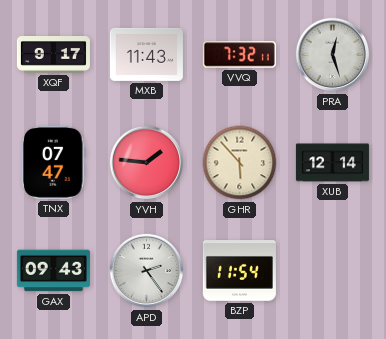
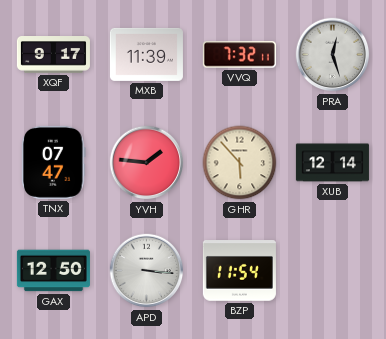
MXB: 11:43 -> 11:39
GAX: 09:43 -> 12:50
APD: 2:24 -> 3:16
